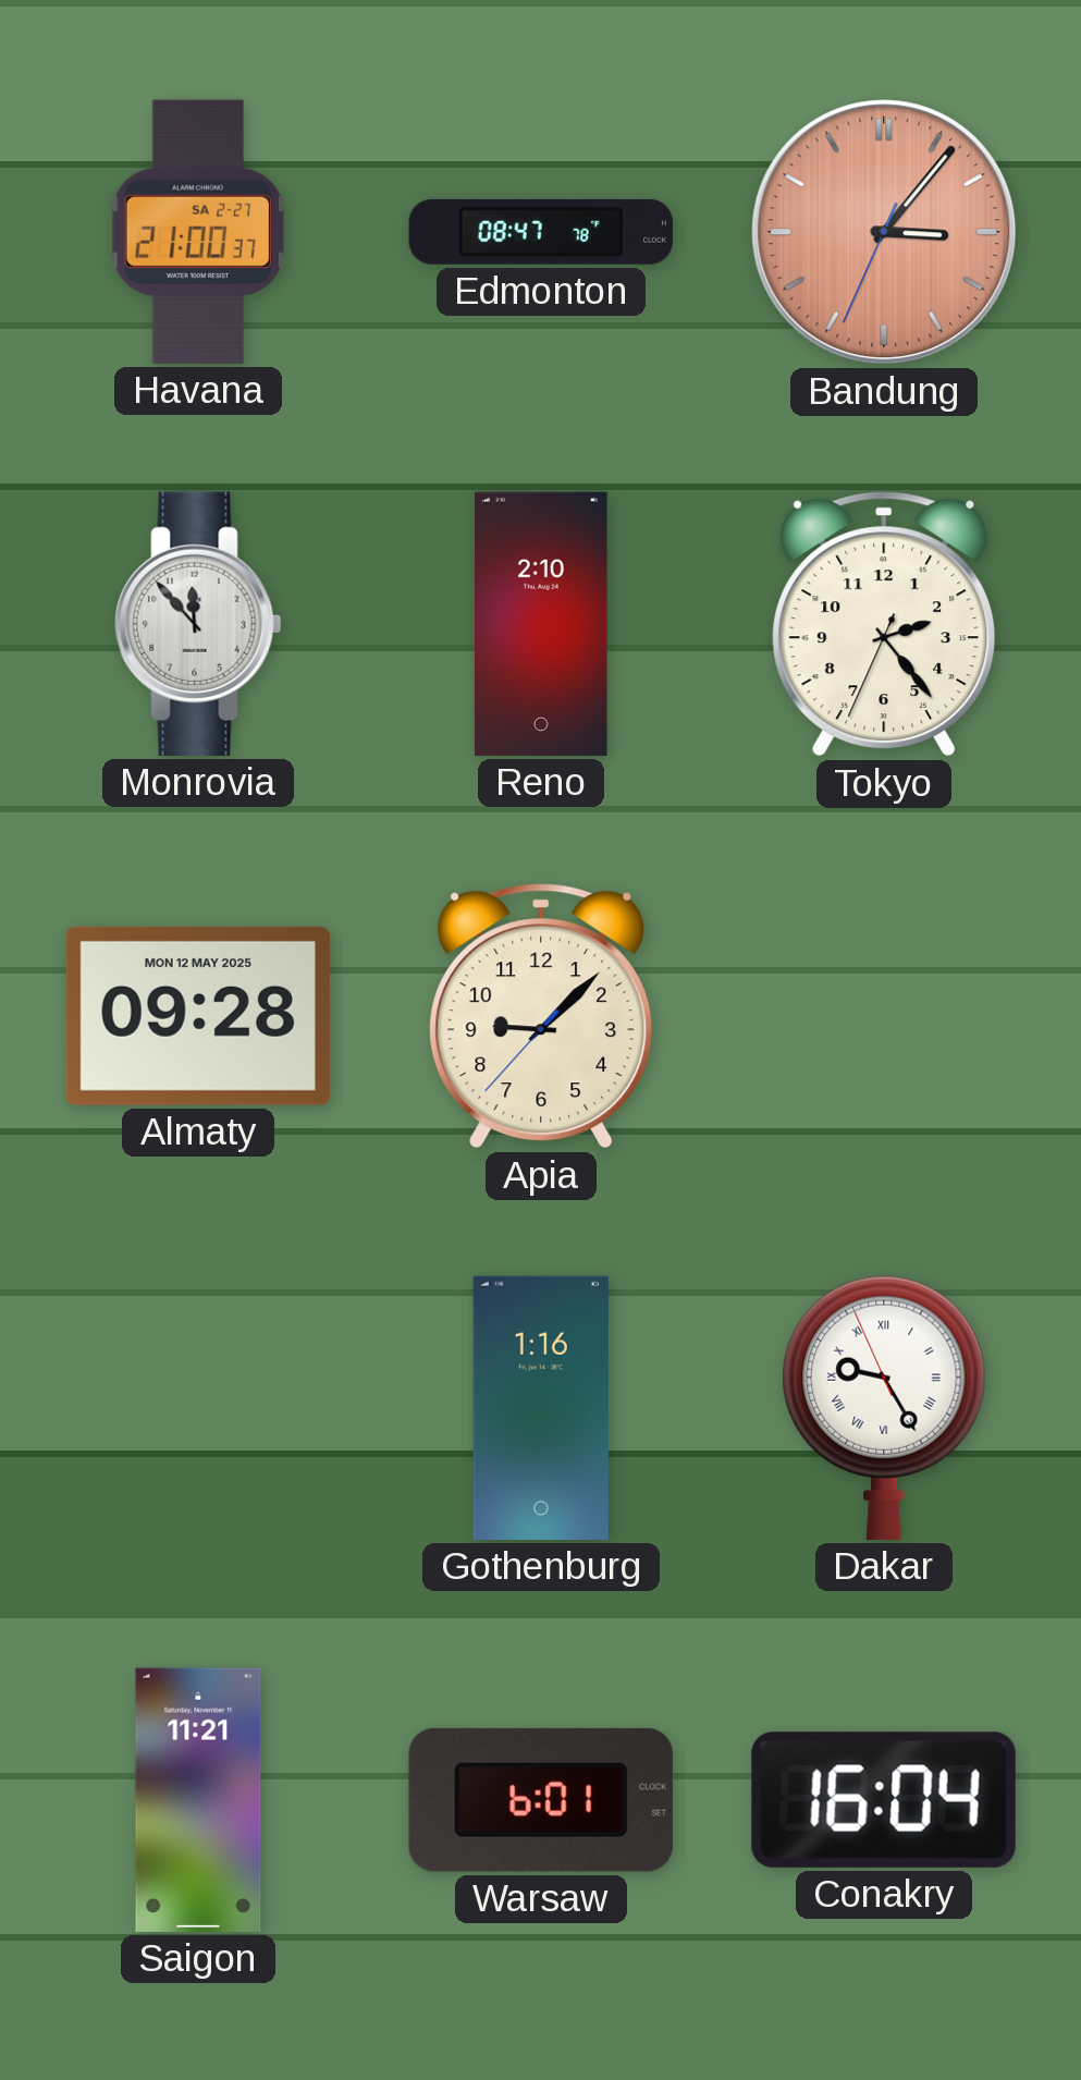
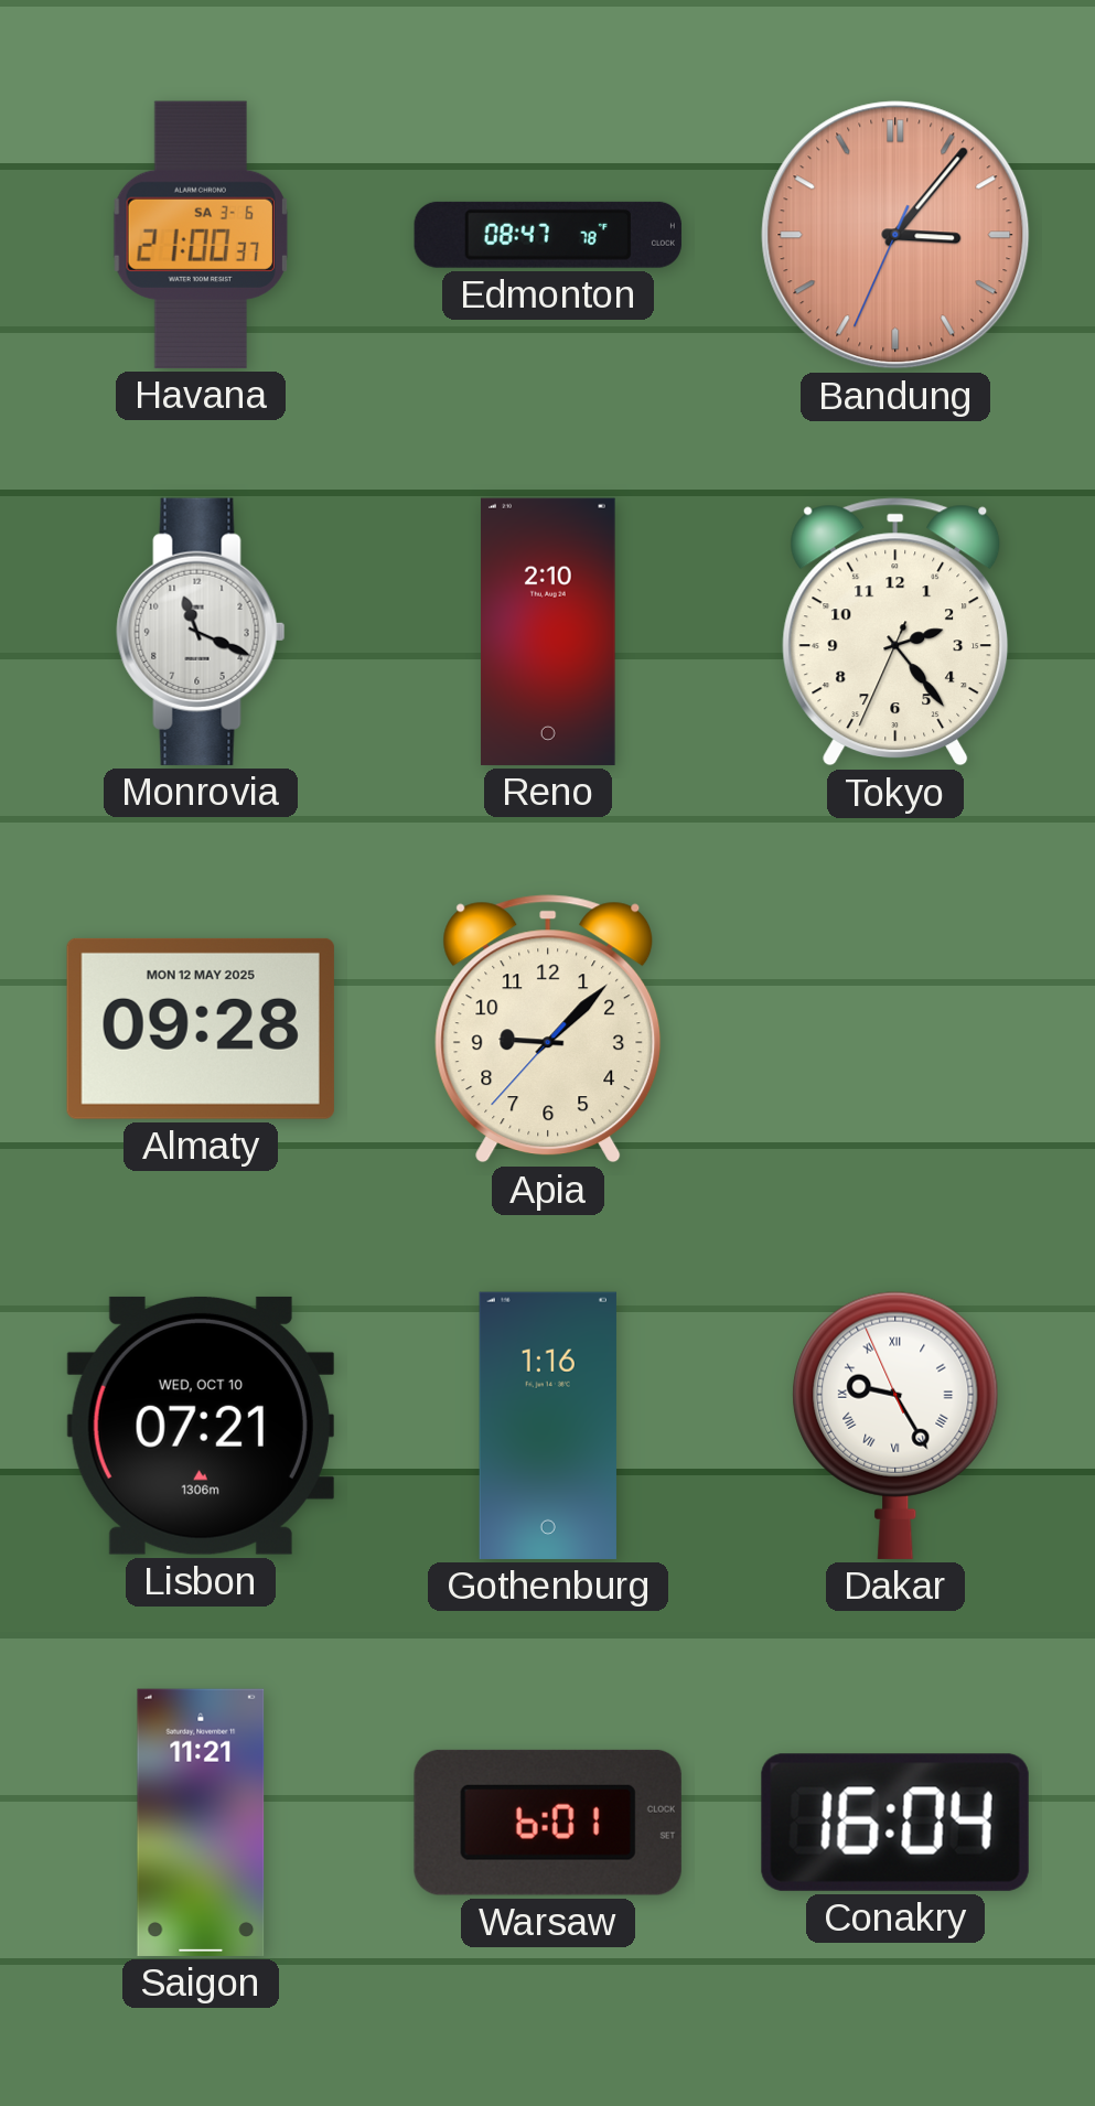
Havana date: SA 2-27 -> SA 3-6
Monrovia: 11:53 -> 11:19
Lisbon: none -> 07:21
